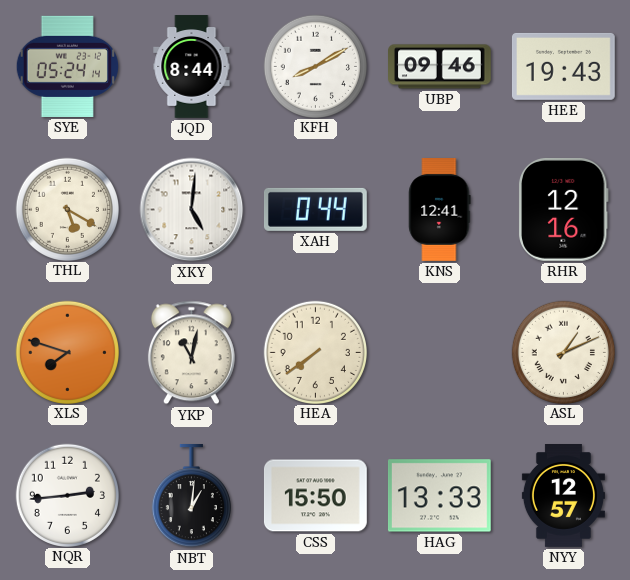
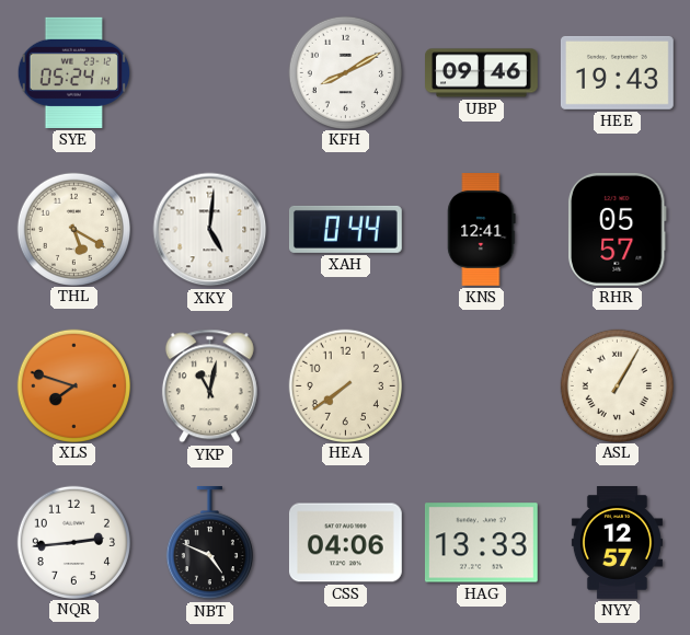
JQD: 8:44 -> none
RHR: 12:16 -> 05:57
ASL: 1:11 -> 1:05
NBT: 1:01 -> 4:49
CSS: 15:50 -> 04:06
